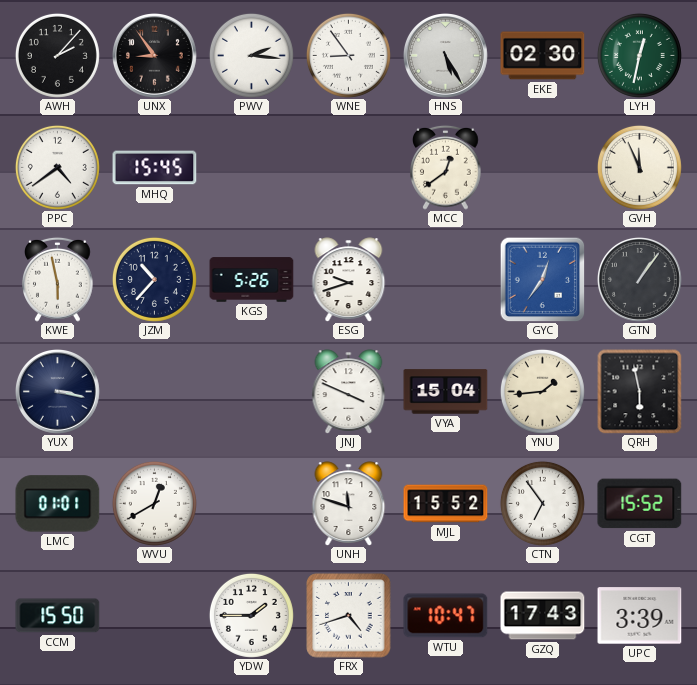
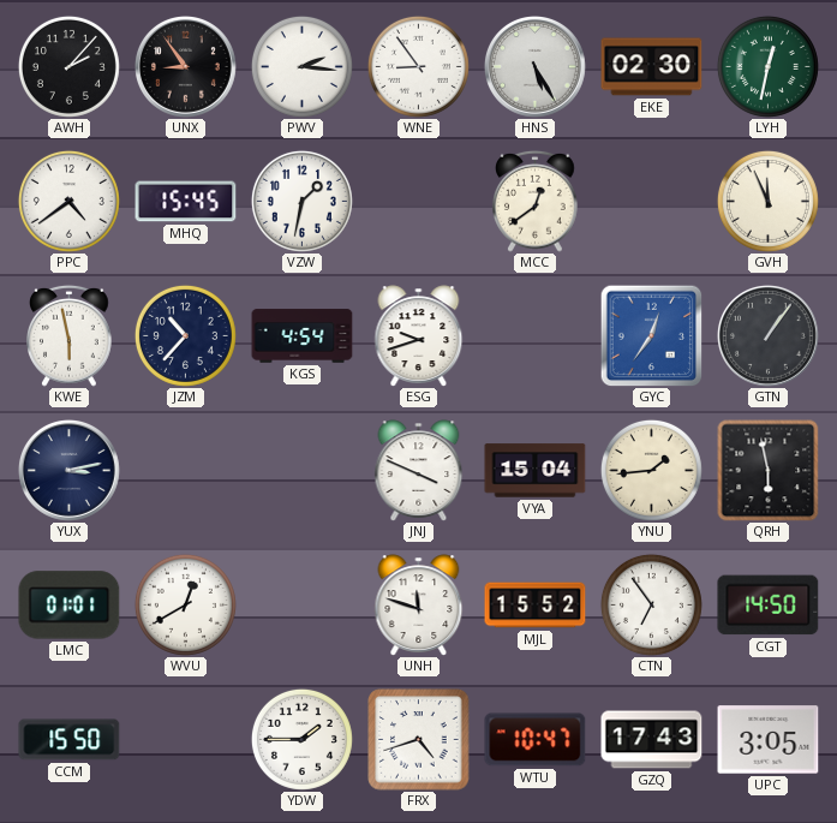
VZW: none -> 1:32
KGS: 5:26 -> 4:54
YUX: 3:17 -> 3:13
CGT: 15:52 -> 14:50
UPC: 3:39 -> 3:05
